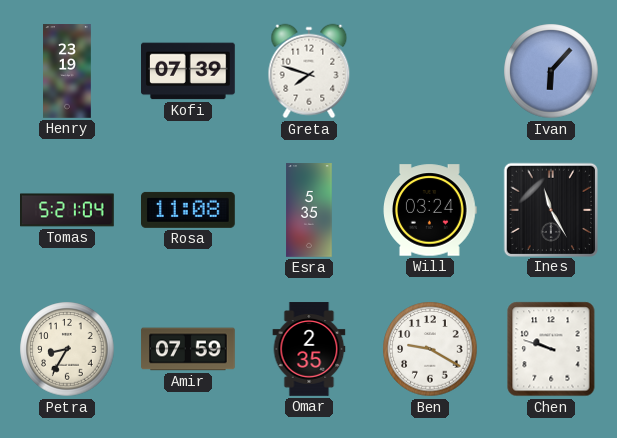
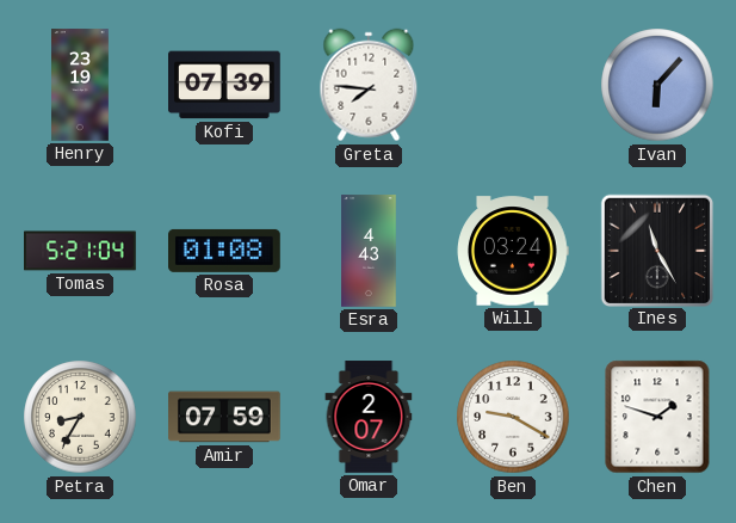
Greta: 7:48 -> 7:46
Rosa: 11:08 -> 01:08
Esra: 5:35 -> 4:43
Omar: 2:35 -> 2:07
Chen: 9:48 -> 1:48
